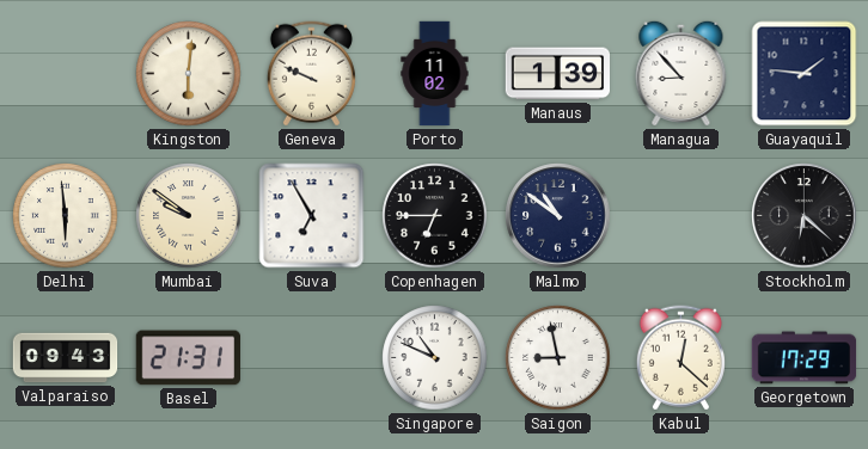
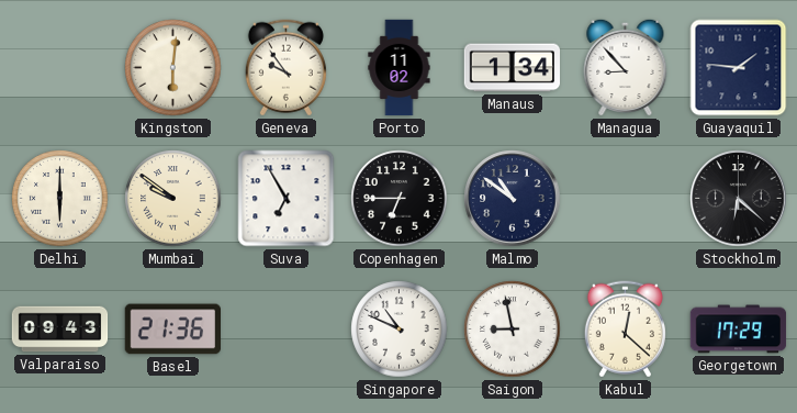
Geneva: 9:49 -> 9:54
Manaus: 1:39 -> 1:34
Delhi: 5:59 -> 6:00
Basel: 21:31 -> 21:36
